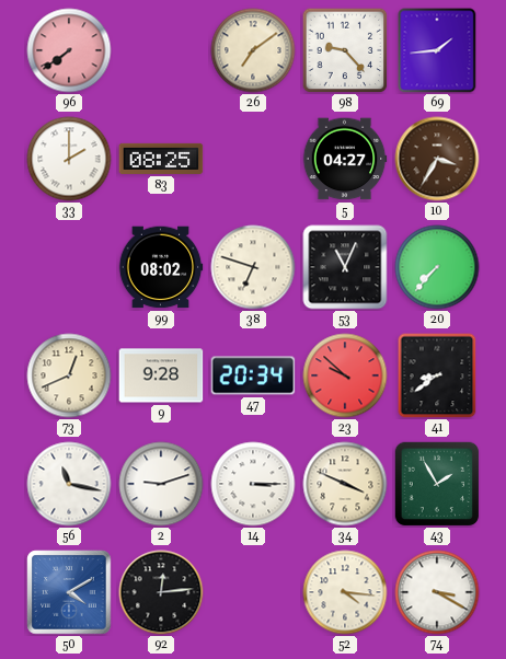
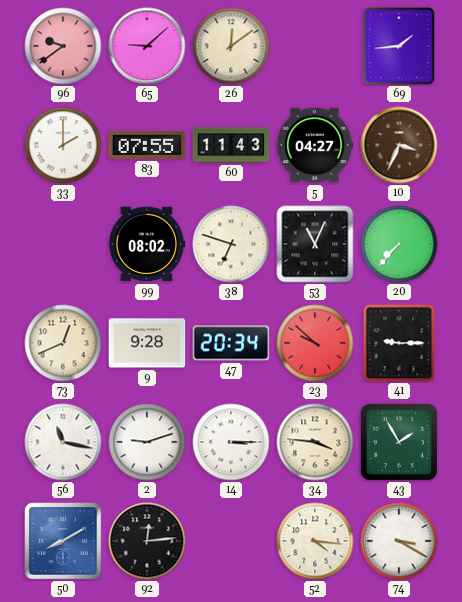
96: 7:39 -> 9:39
65: none -> 9:08
26: 7:09 -> 12:09
98: 9:23 -> none
83: 08:25 -> 07:55
60: none -> 11:43
10: 3:35 -> 3:34
41: 8:39 -> 9:15
34: 3:49 -> 3:46
50: 4:10 -> 8:10
